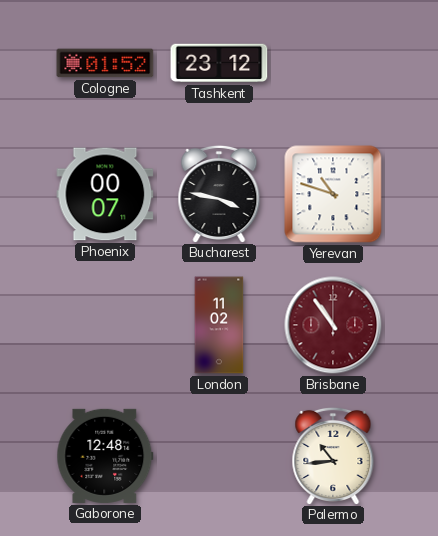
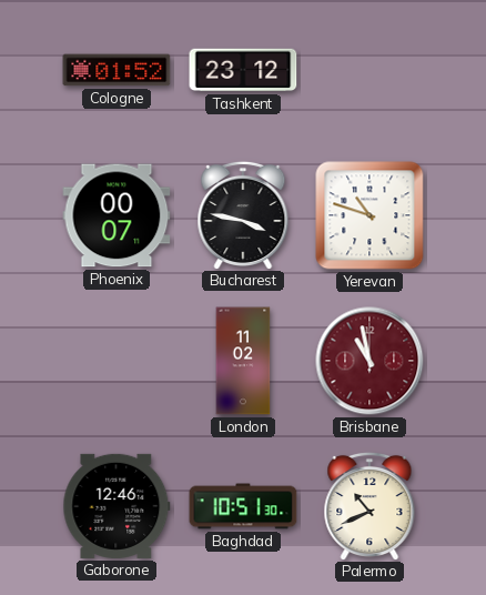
Brisbane: 10:54 -> 10:58
Gaborone: 12:48 -> 12:46
Baghdad: none -> 10:51
Palermo: 10:44 -> 10:41
